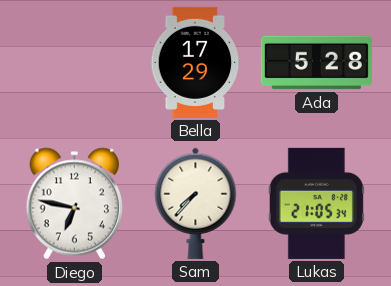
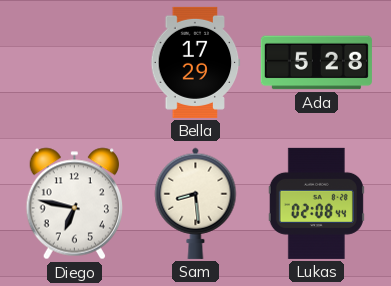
Sam: 7:37 -> 8:29
Lukas: 21:05 -> 02:08
